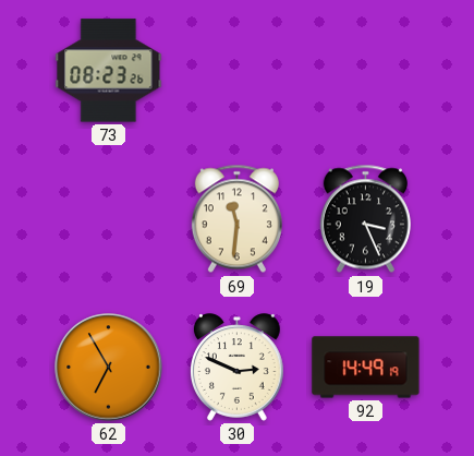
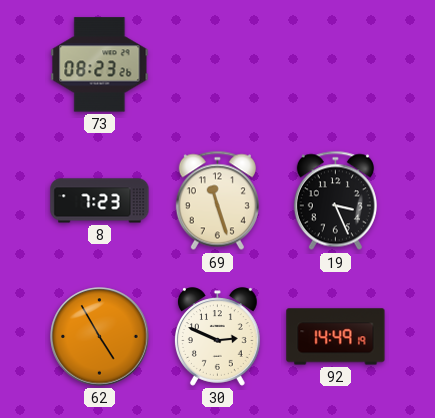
8: none -> 7:23
69: 11:31 -> 11:27
62: 6:55 -> 4:55
